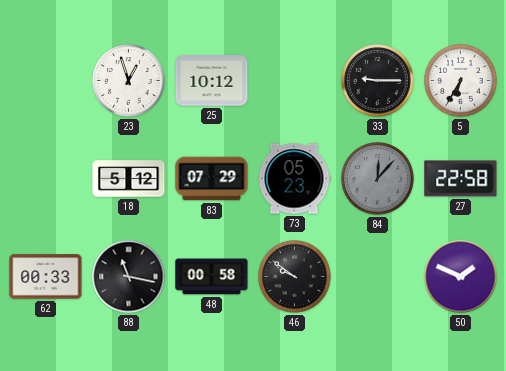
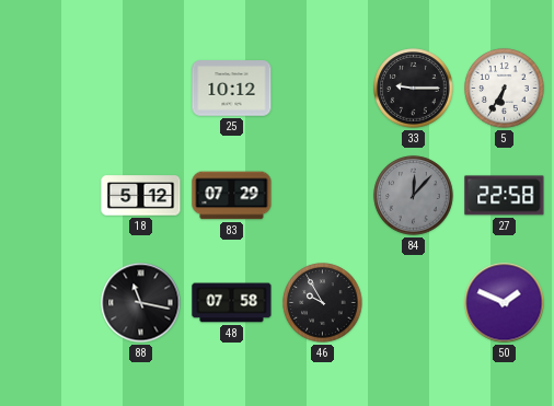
23: 12:57 -> none
73: 05:23 -> none
62: 00:33 -> none
48: 00:58 -> 07:58
46: 9:51 -> 9:55
